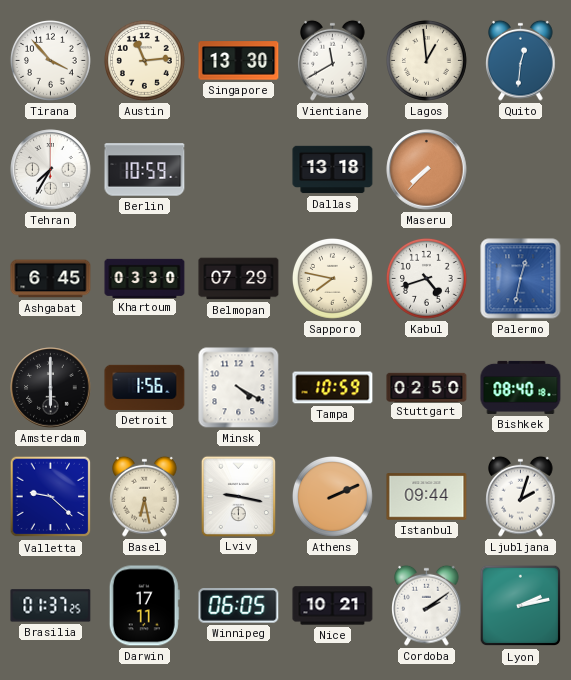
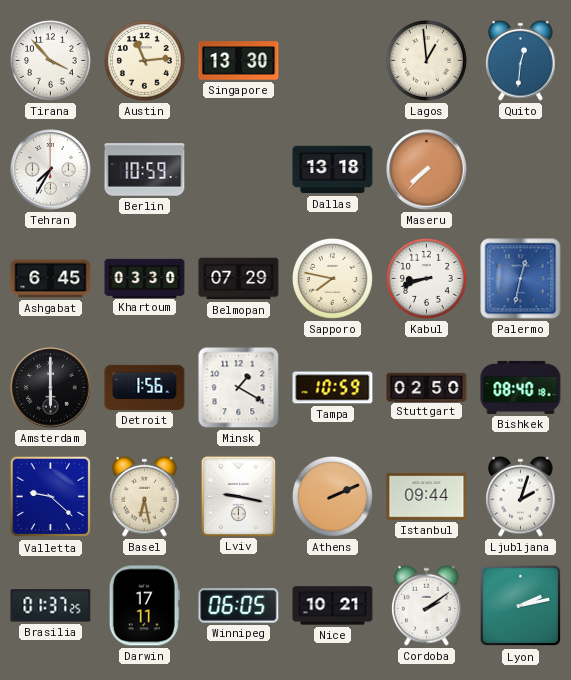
Vientiane: 11:40 -> none
Kabul: 4:42 -> 8:42
Minsk: 4:20 -> 1:20
